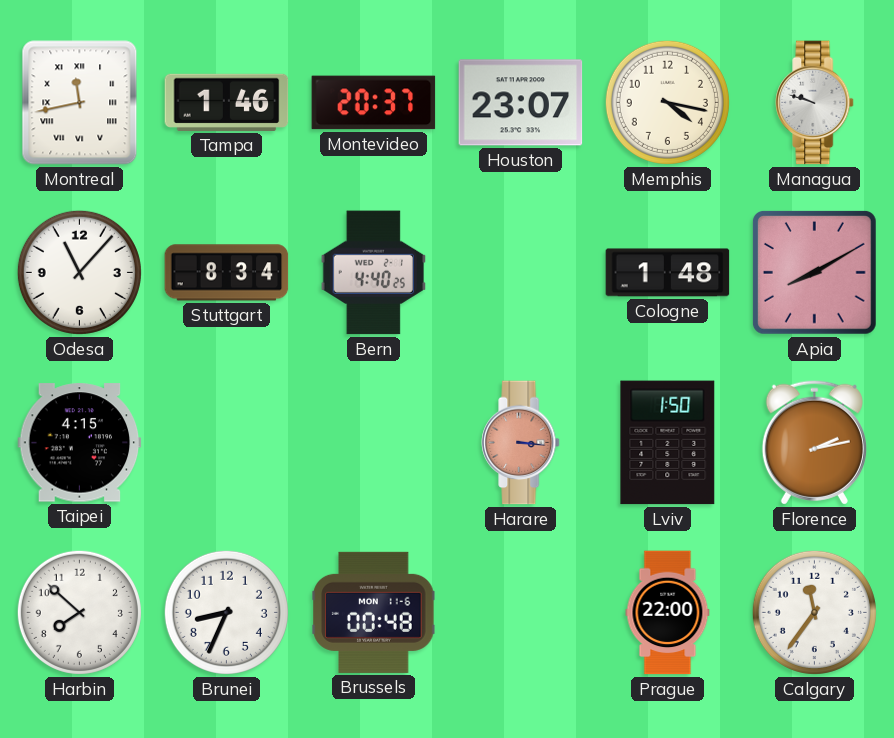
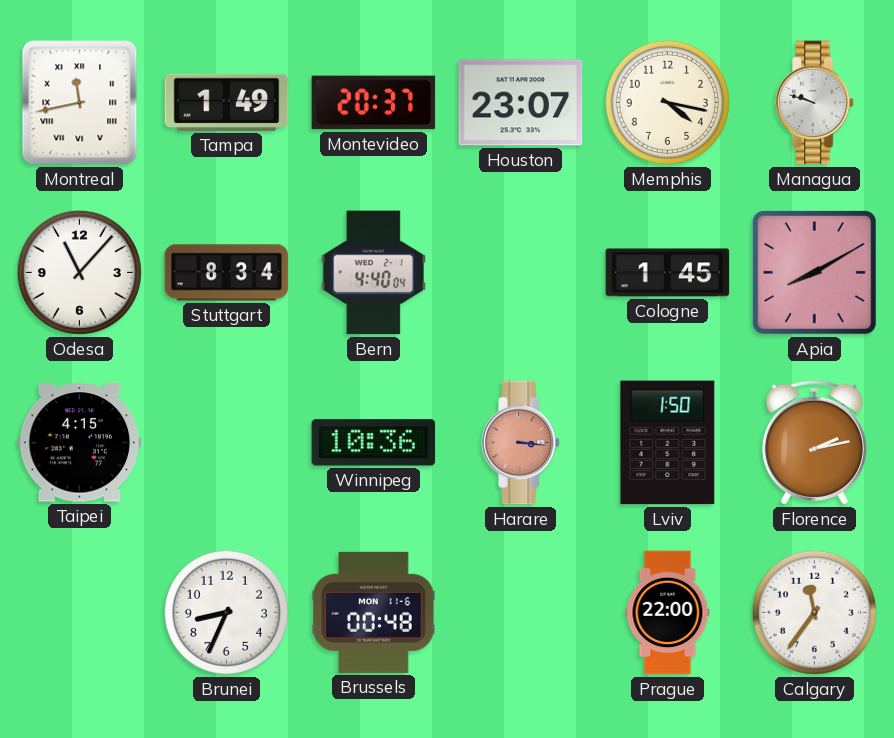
Tampa: 1:46 -> 1:49
Bern: 4:40:25 -> 4:40:04
Cologne: 1:48 -> 1:45
Winnipeg: none -> 10:36
Harbin: 7:52 -> none
